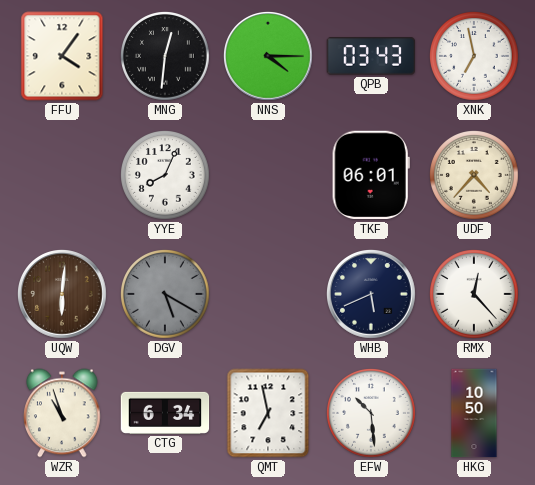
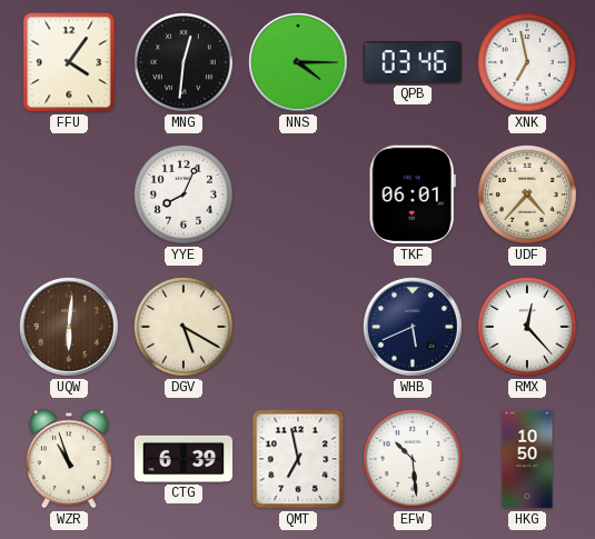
QPB: 03:43 -> 03:46
DGV dial: grey -> cream
CTG: 6:34 -> 6:39
